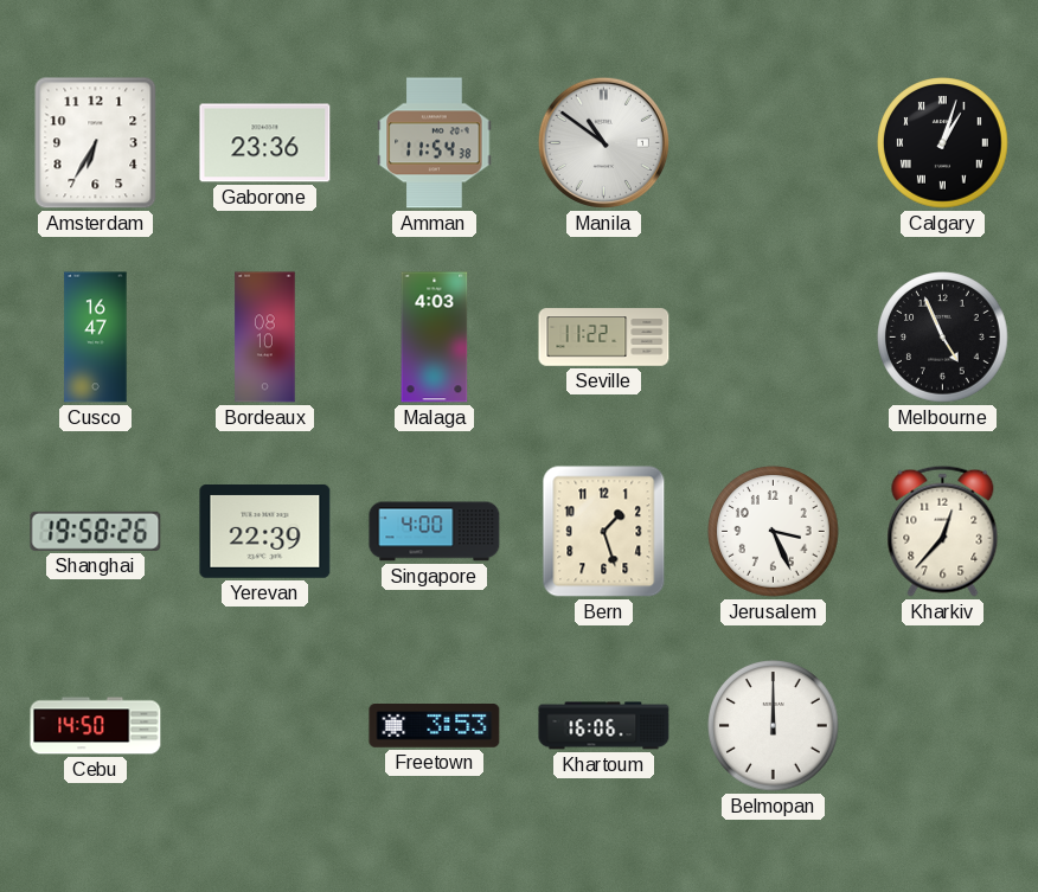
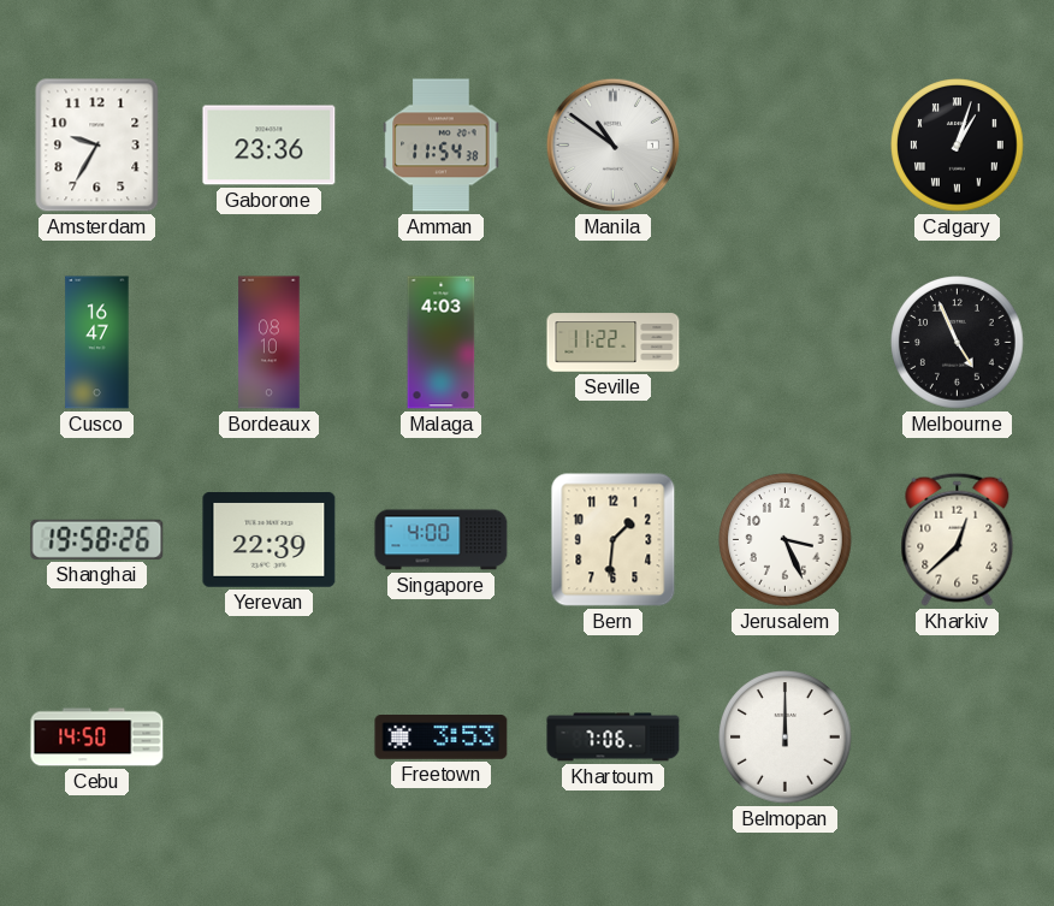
Amsterdam: 6:35 -> 9:35
Bern: 1:27 -> 1:31
Kharkiv: 12:37 -> 12:38
Khartoum: 16:06 -> 7:06
